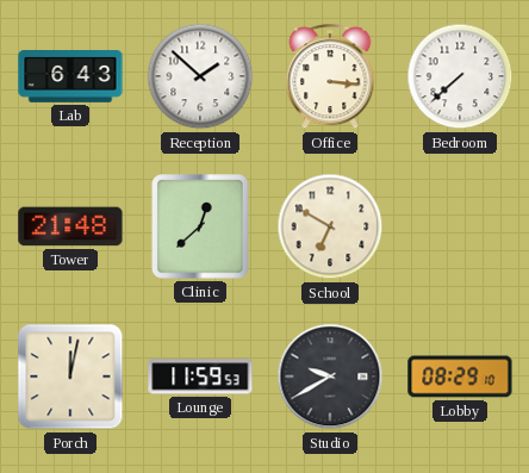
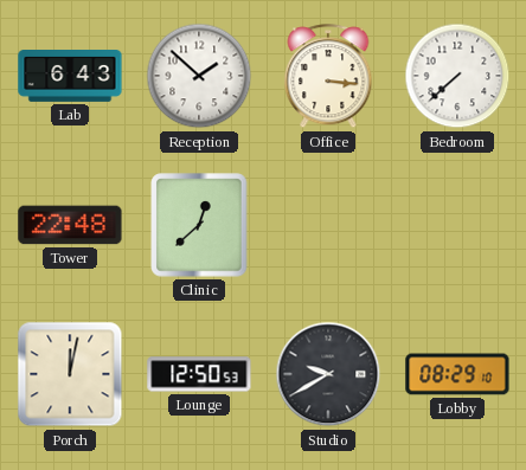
Tower: 21:48 -> 22:48
School: 6:50 -> none
Lounge: 11:59 -> 12:50
